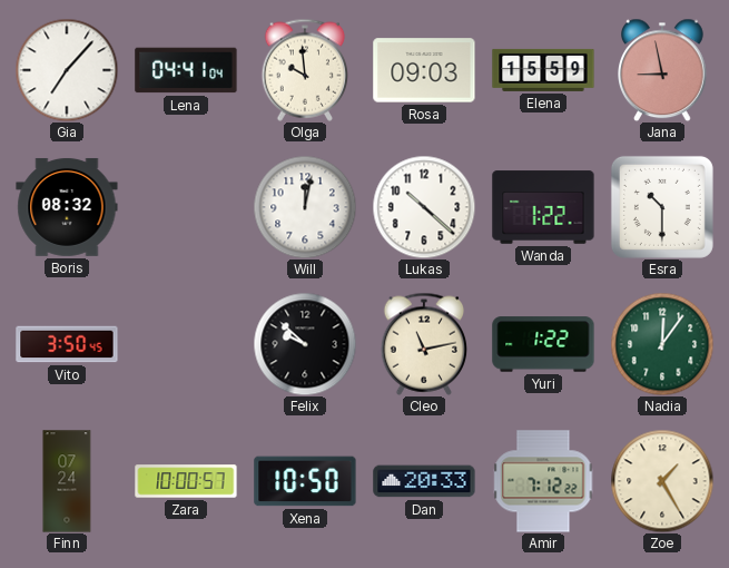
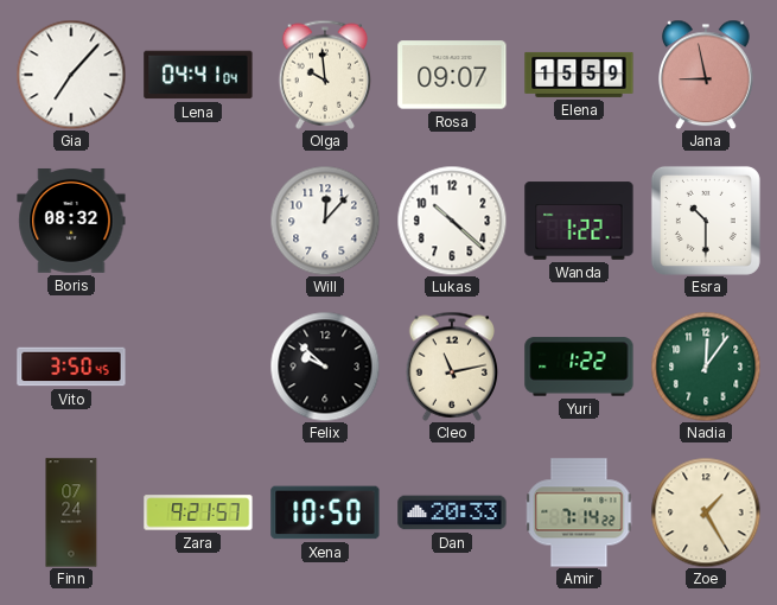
Rosa: 09:03 -> 09:07
Will: 12:02 -> 12:07
Zara: 10:00 -> 9:21
Amir: 7:12 -> 7:14
